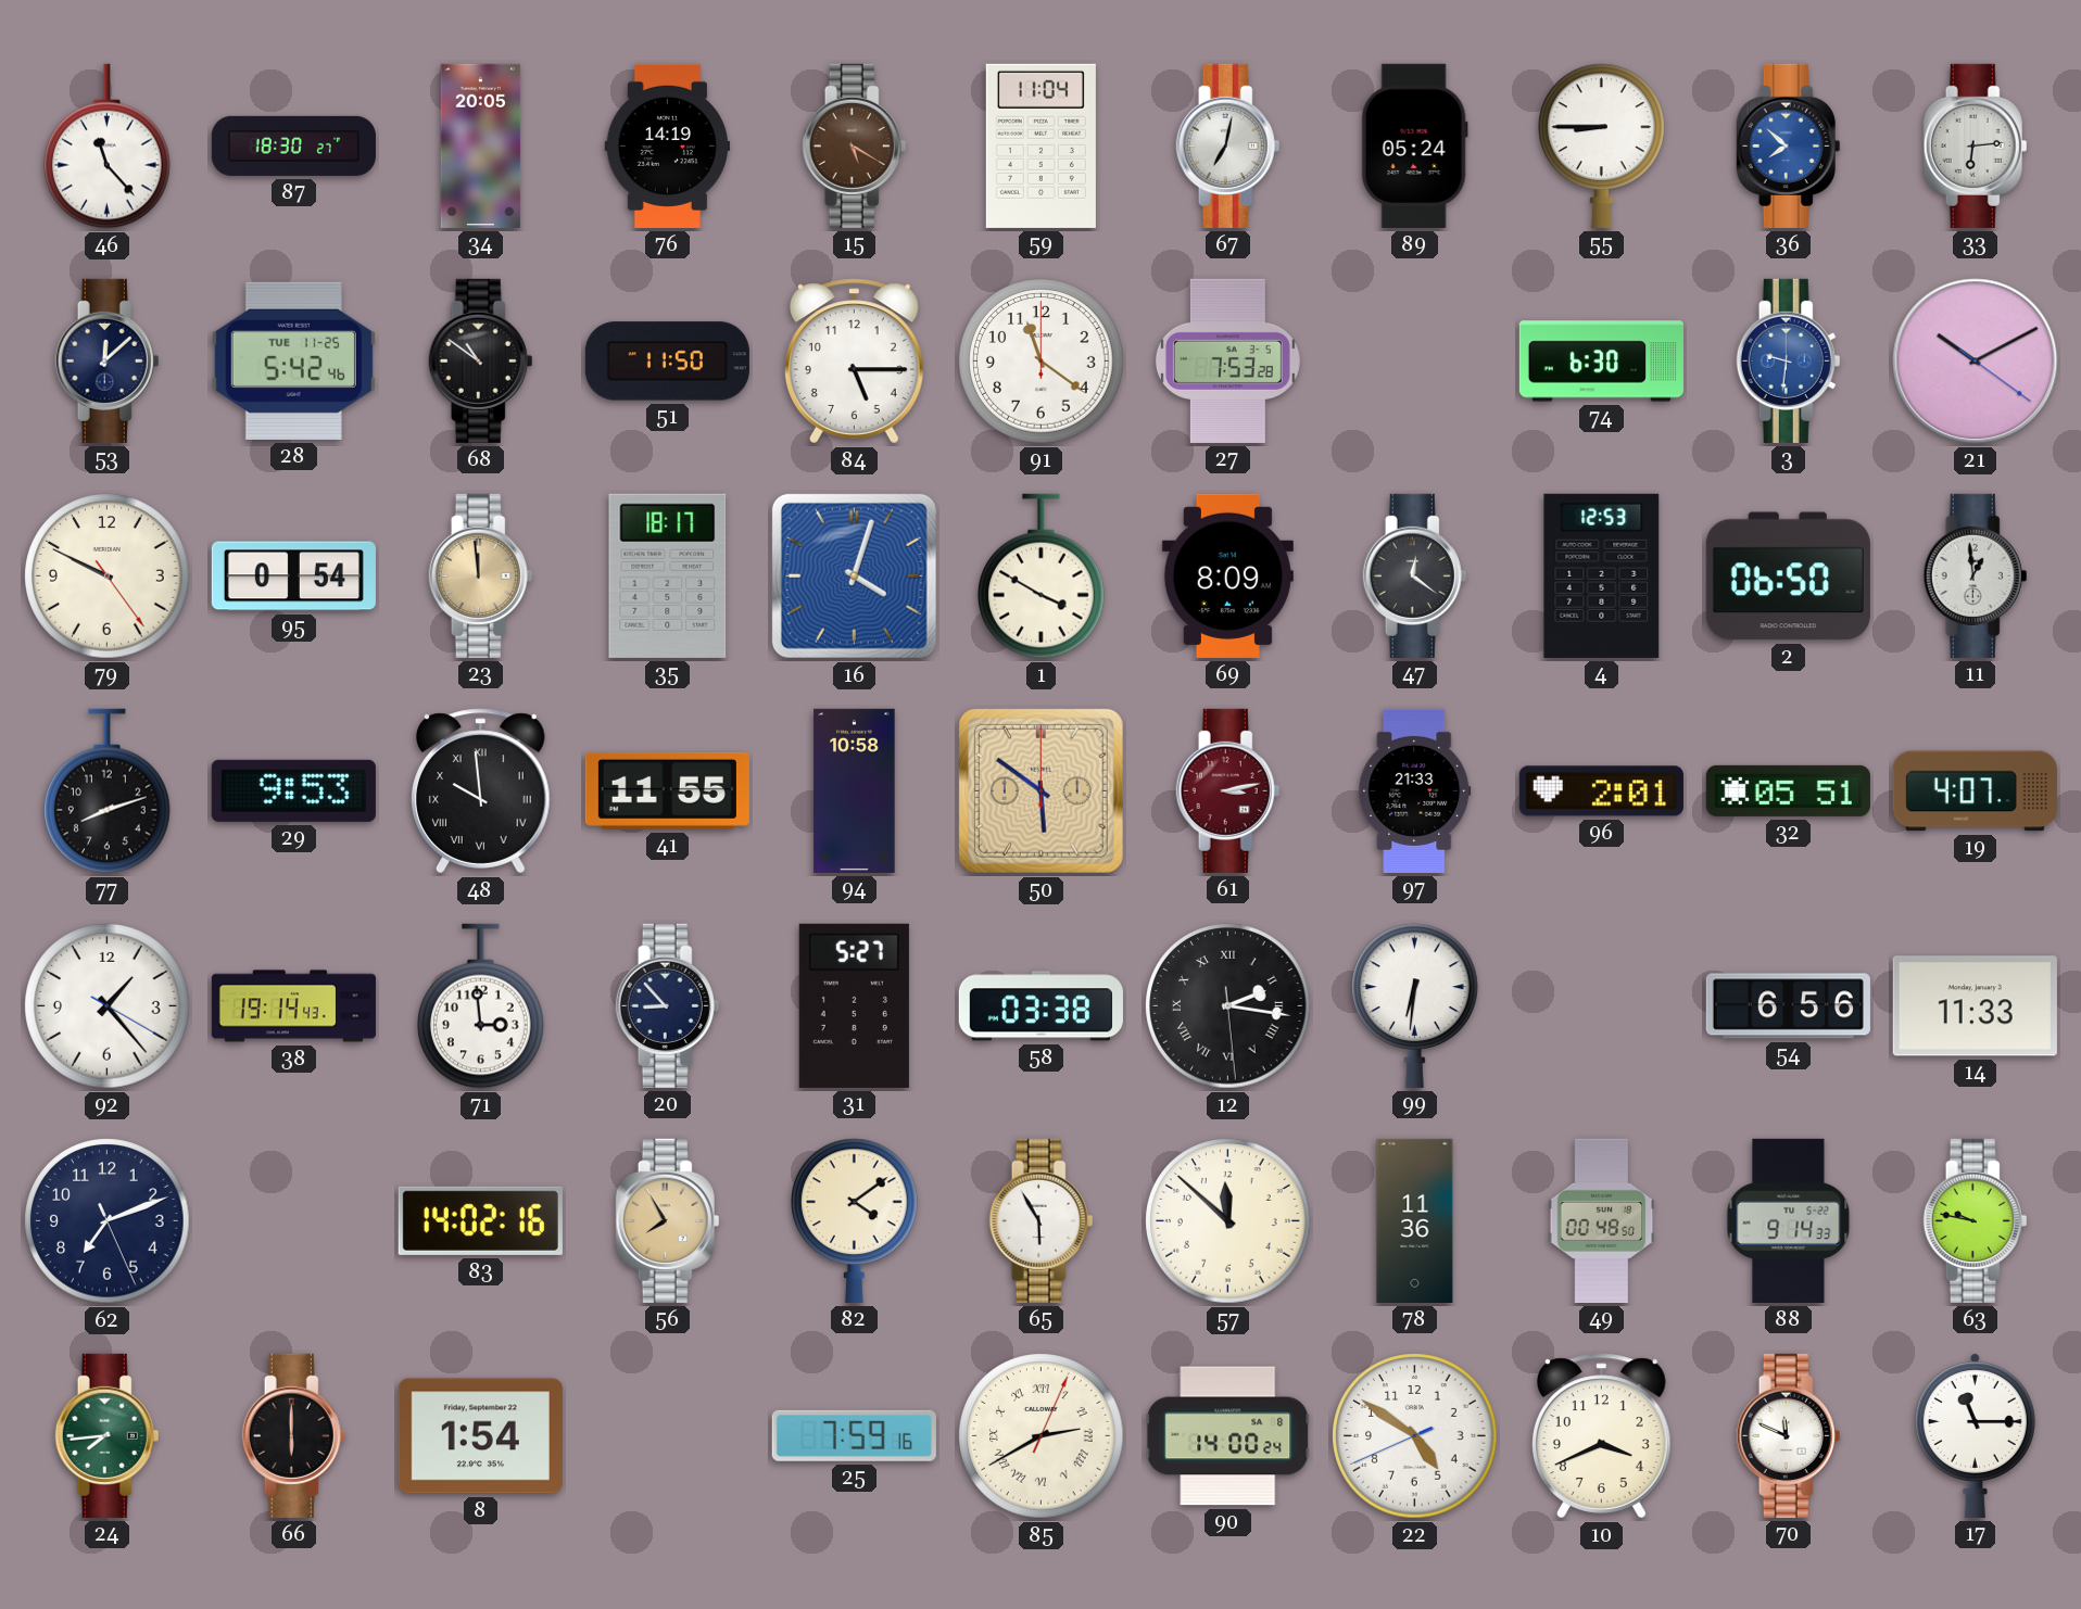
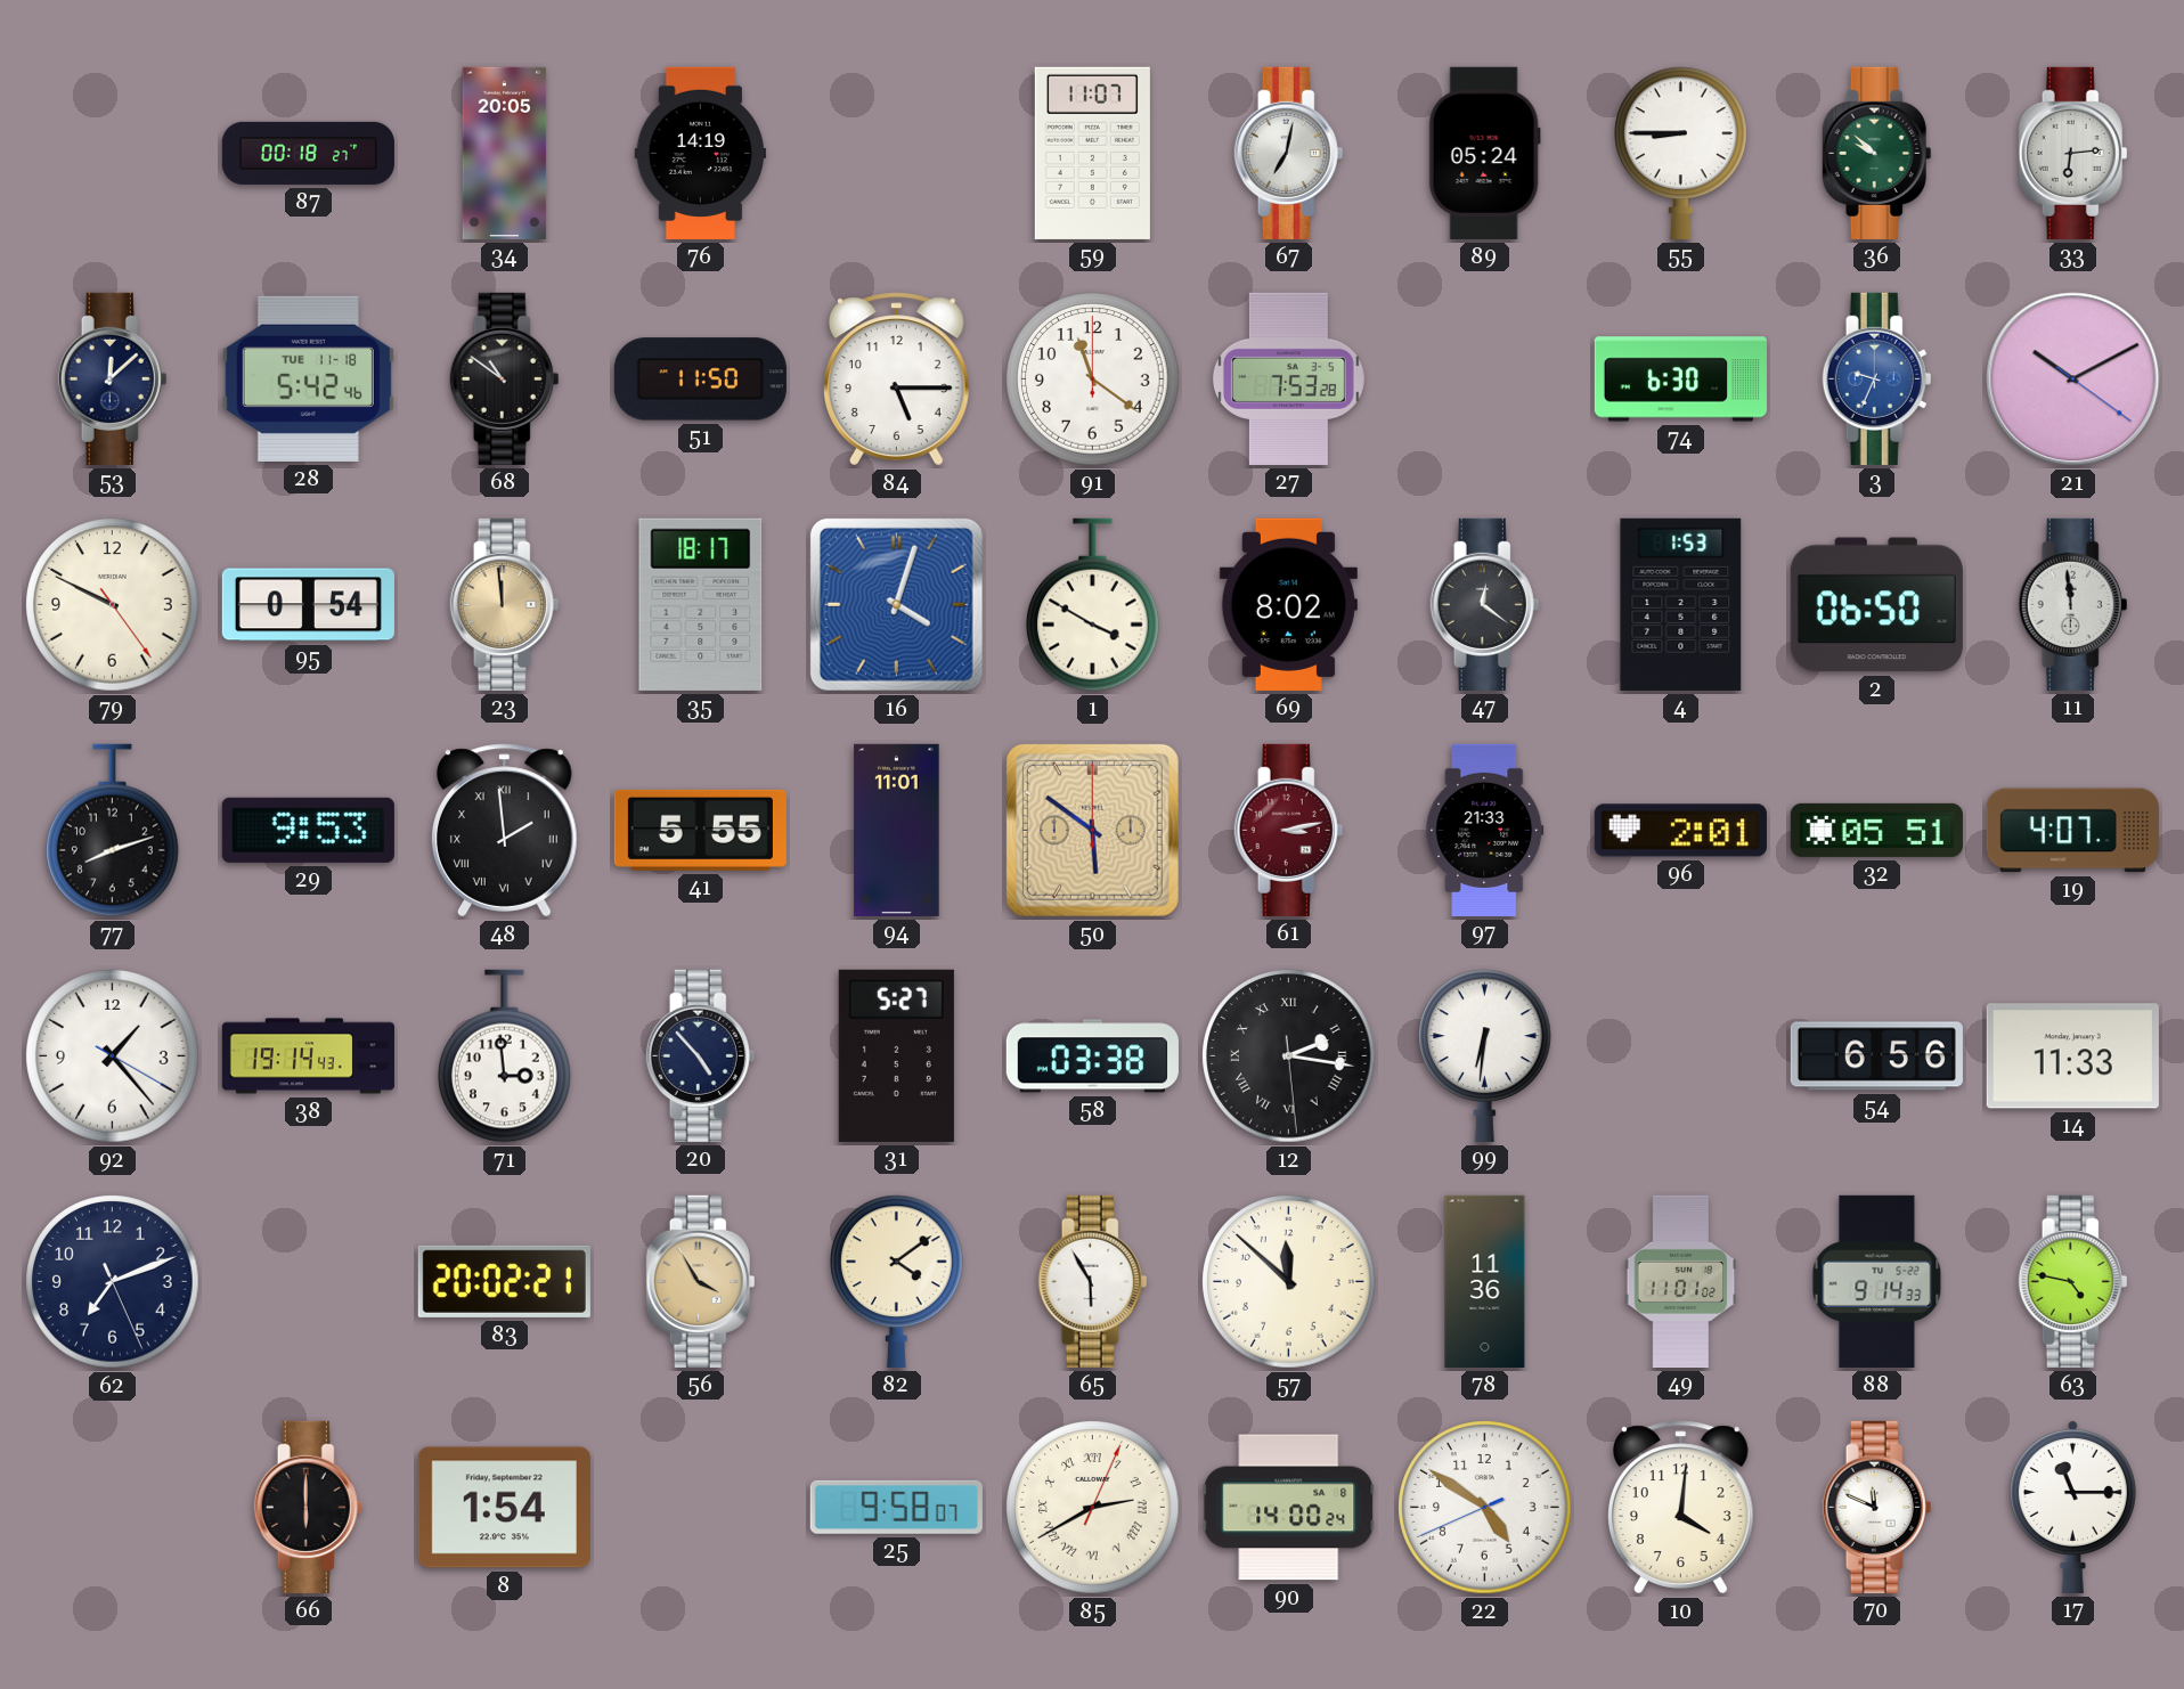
46: 11:23 -> none
87: 18:30 -> 00:18
15: 5:20 -> none
59: 11:04 -> 11:07
36: 7:52 -> 9:52
36 dial: blue -> green
28 date: TUE 11-25 -> TUE 11-18
3: 9:31 -> 9:34
69: 8:09 -> 8:02
4: 12:53 -> 1:53
11: 12:59 -> 11:59
48: 9:59 -> 1:59
41: 11:55 -> 5:55
94: 10:58 -> 11:01
20: 8:53 -> 4:53
83: 14:02 -> 20:02
56: 7:55 -> 3:55
49: 00:48 -> 11:01
63: 9:47 -> 4:47
24: 7:44 -> none
25: 7:59 -> 9:58
10: 3:41 -> 4:01
